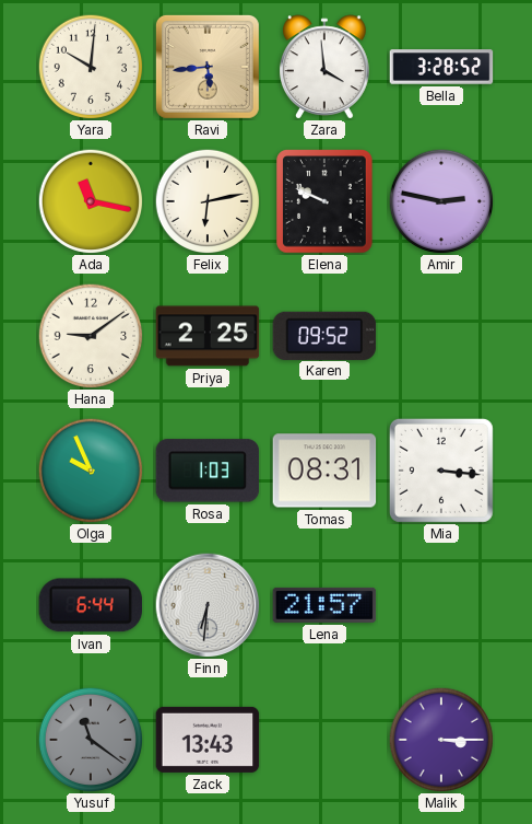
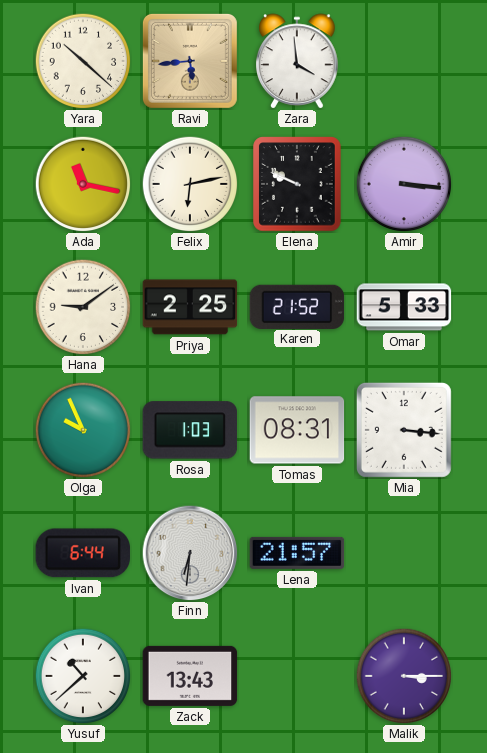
Yara: 10:01 -> 10:22
Bella: 3:28 -> none
Amir: 2:47 -> 3:16
Karen: 09:52 -> 21:52
Omar: none -> 5:33
Yusuf: 11:21 -> 10:38
Yusuf dial: grey -> white
